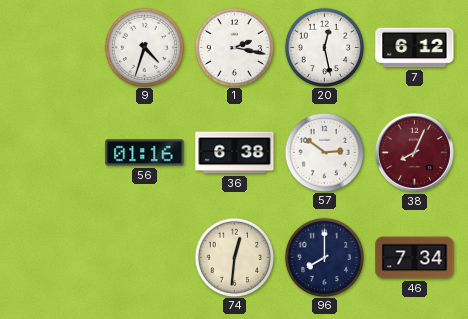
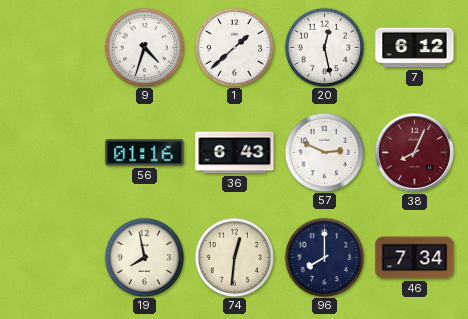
1: 2:17 -> 1:38
36: 6:38 -> 6:43
57: 2:51 -> 2:49
19: none -> 7:58
